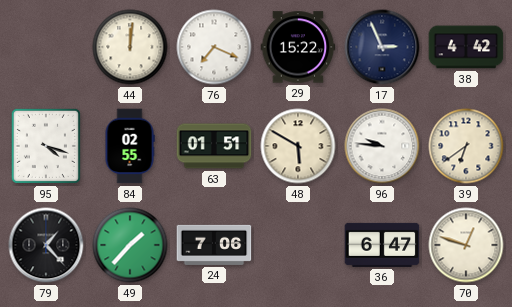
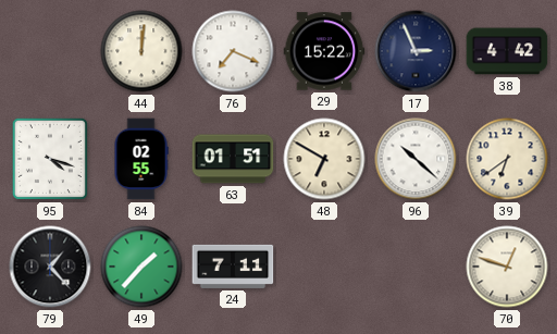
48: 5:50 -> 6:50
96: 9:46 -> 10:22
24: 7:06 -> 7:11
36: 6:47 -> none
